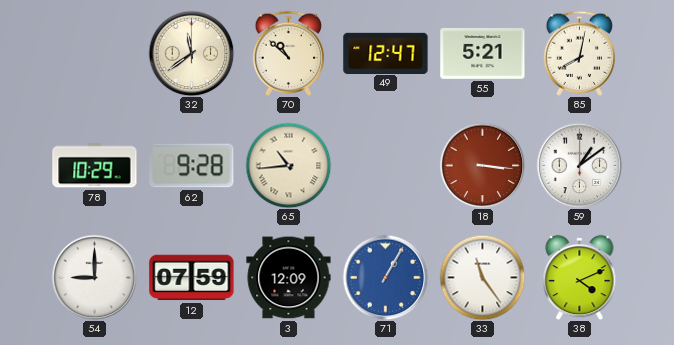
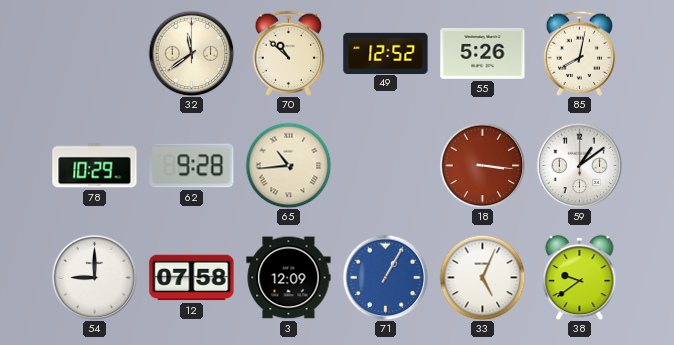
49: 12:47 -> 12:52
55: 5:21 -> 5:26
12: 07:59 -> 07:58
33: 11:24 -> 5:04
38: 4:11 -> 9:39
